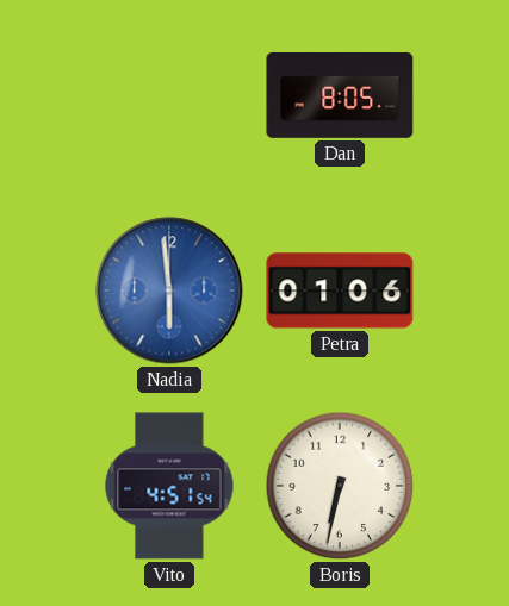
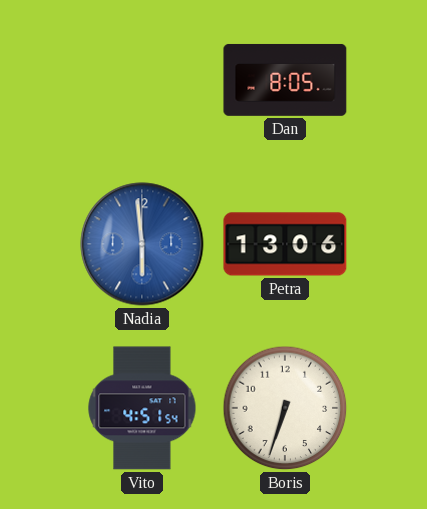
Petra: 01:06 -> 13:06
Boris: 6:32 -> 6:33
